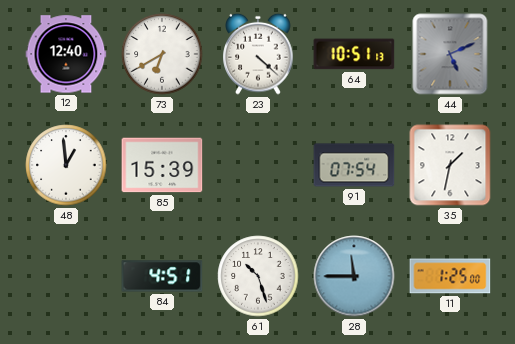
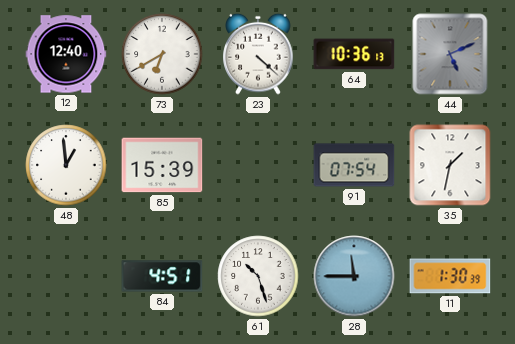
64: 10:51 -> 10:36
11: 1:25 -> 1:30
